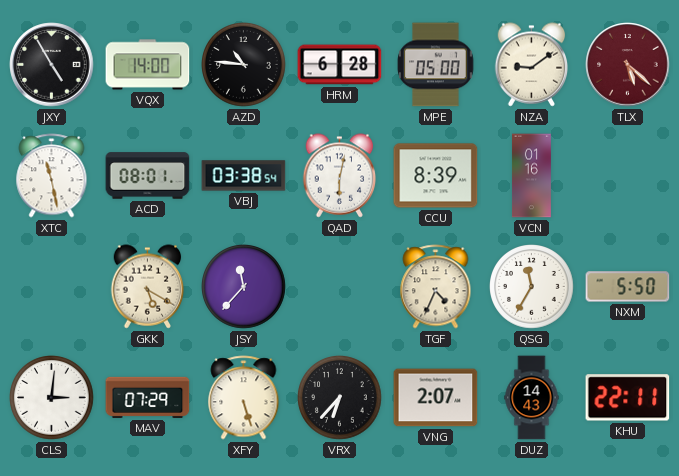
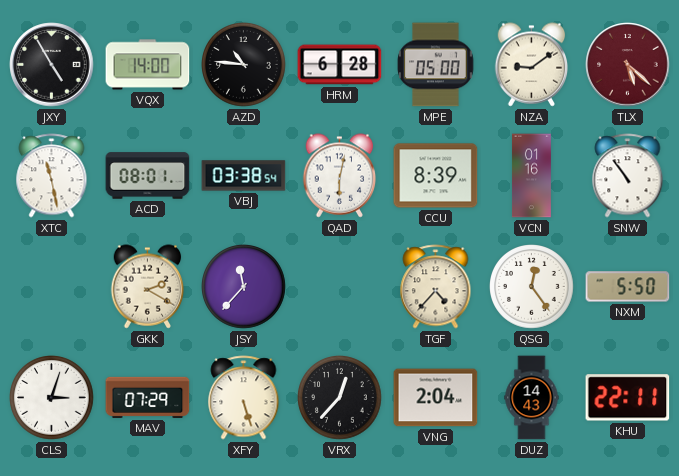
SNW: none -> 10:54
GKK: 5:20 -> 2:20
TGF: 4:34 -> 4:37
QSG: 11:35 -> 12:24
CLS: 3:01 -> 3:03
VRX: 6:37 -> 12:37
VNG: 2:07 -> 2:04
